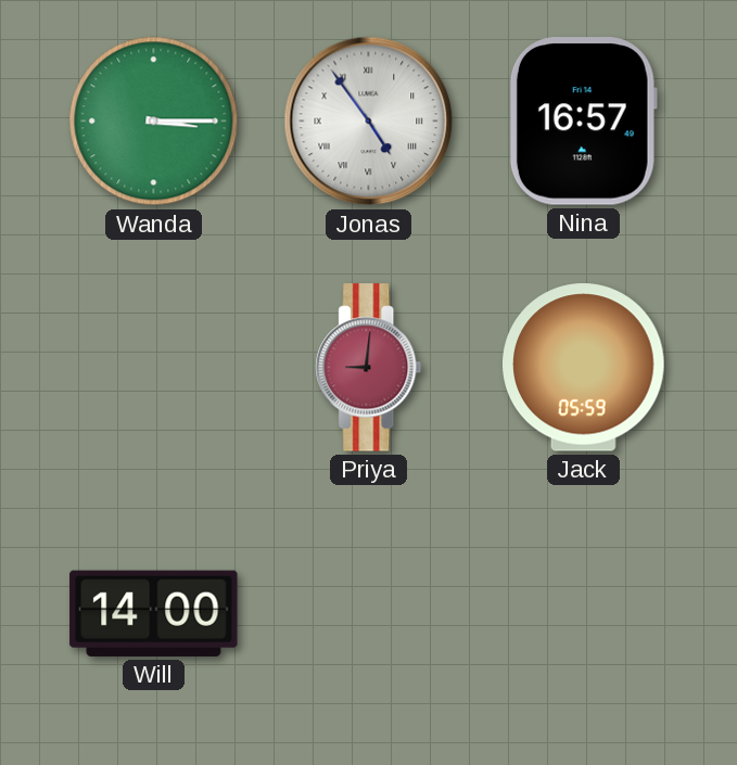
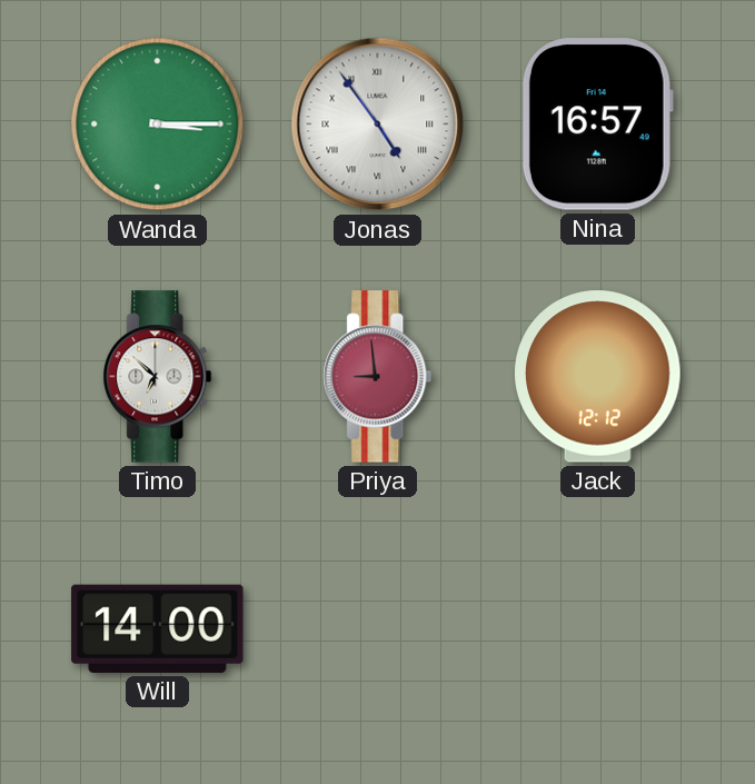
Timo: none -> 6:52
Priya: 9:01 -> 8:59
Jack: 05:59 -> 12:12
